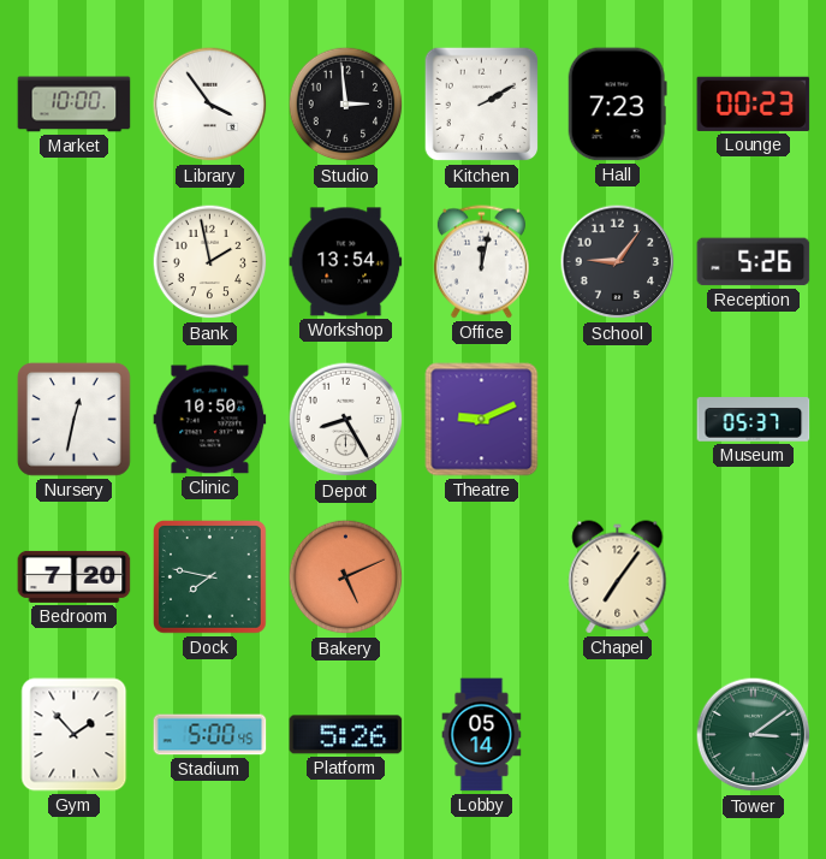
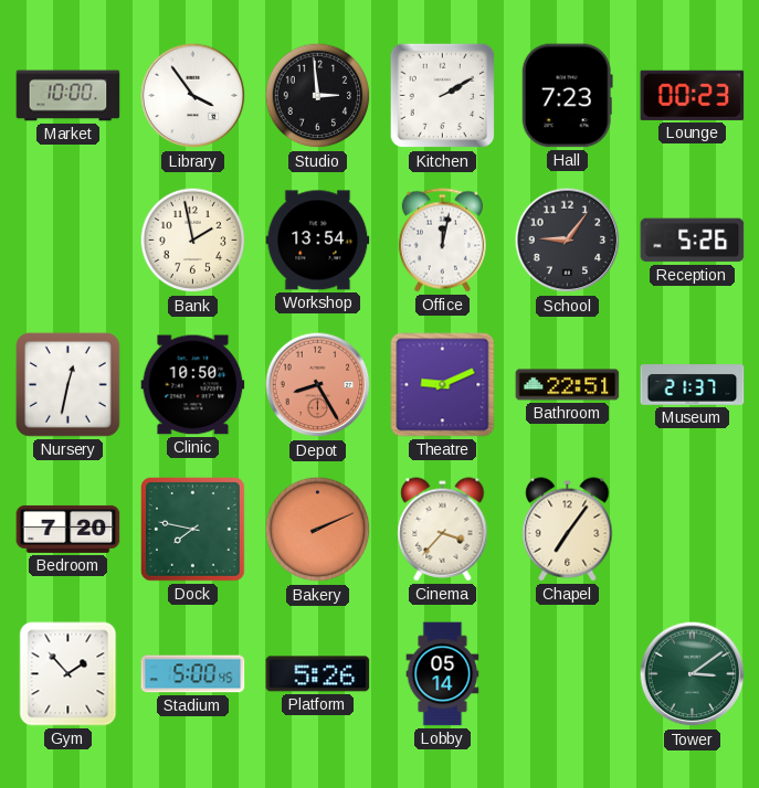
Depot dial: white -> salmon
Bathroom: none -> 22:51
Museum: 05:37 -> 21:37
Bakery: 5:11 -> 2:11
Cinema: none -> 3:37
